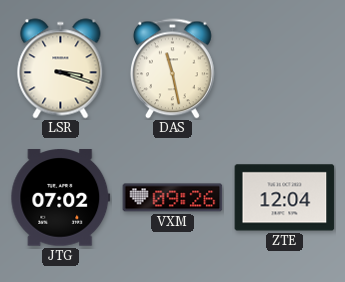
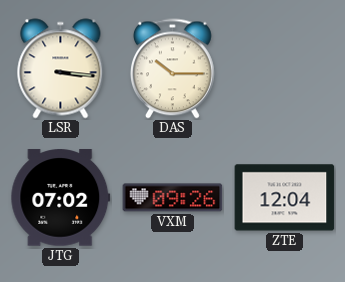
LSR: 3:18 -> 3:16
DAS: 11:28 -> 10:15
